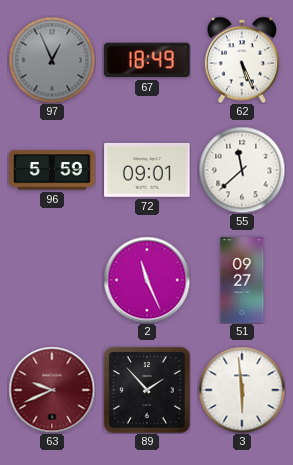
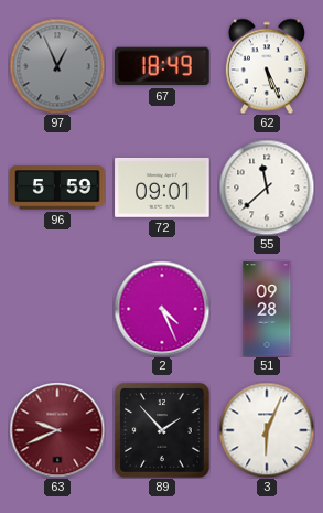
2: 11:26 -> 4:26
51: 09:27 -> 09:28
3: 5:59 -> 6:04
